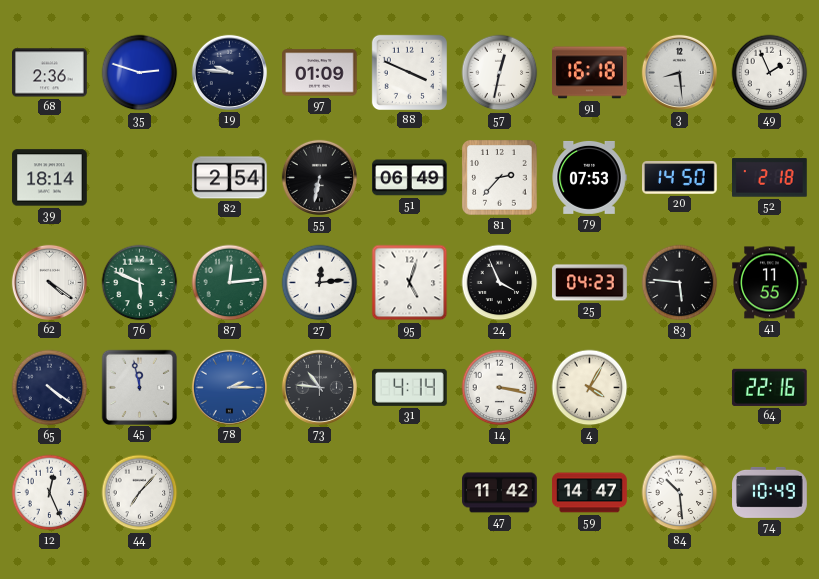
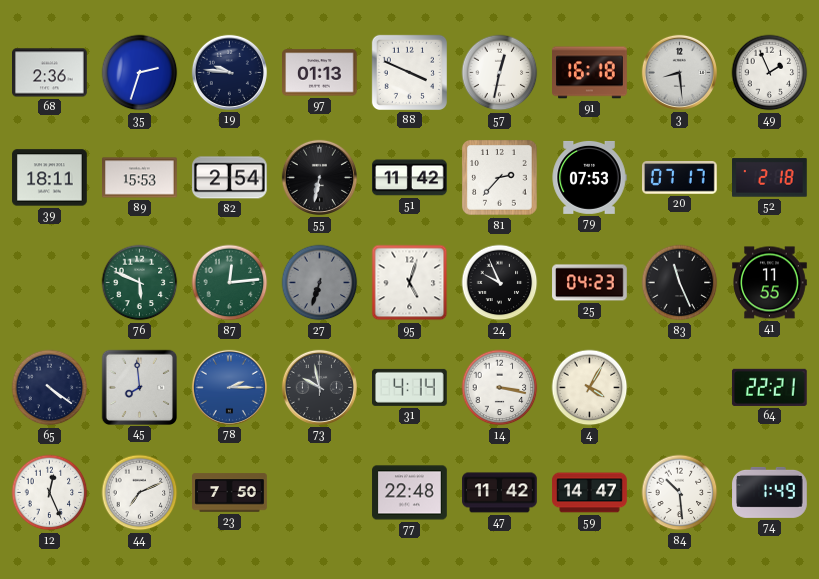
35: 2:48 -> 2:33
97: 01:09 -> 01:13
39: 18:14 -> 18:11
89: none -> 15:53
51: 06:49 -> 11:42
20: 14:50 -> 07:17
62: 4:21 -> none
27: 12:14 -> 6:33
27 dial: white -> grey
24: 3:56 -> 9:56
83: 5:46 -> 11:26
45: 11:58 -> 7:59
73: 10:46 -> 9:58
64: 22:16 -> 22:21
44: 7:07 -> 7:11
23: none -> 7:50
77: none -> 22:48
74: 10:49 -> 1:49
